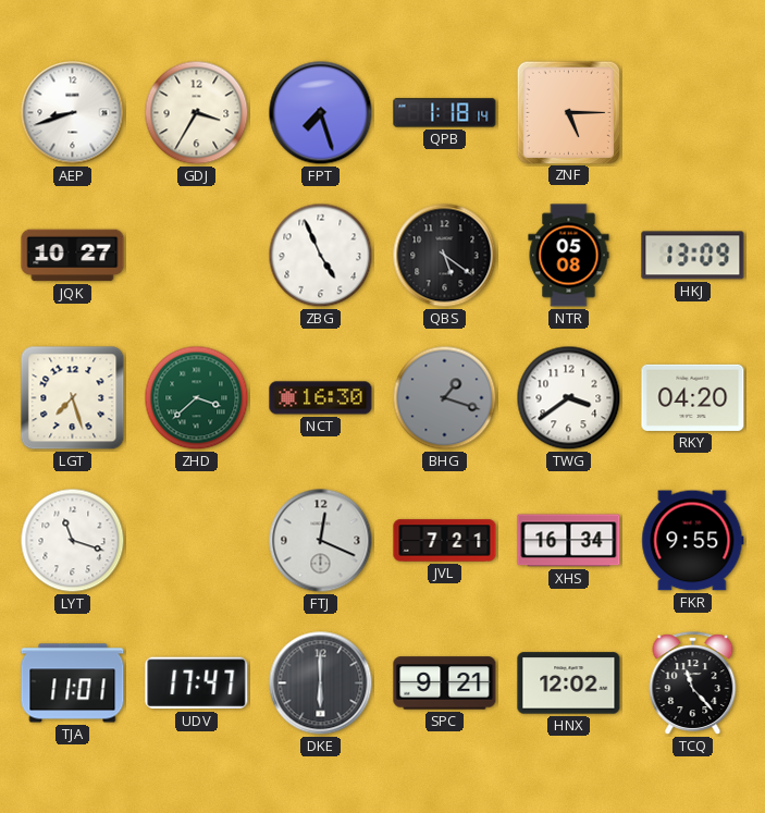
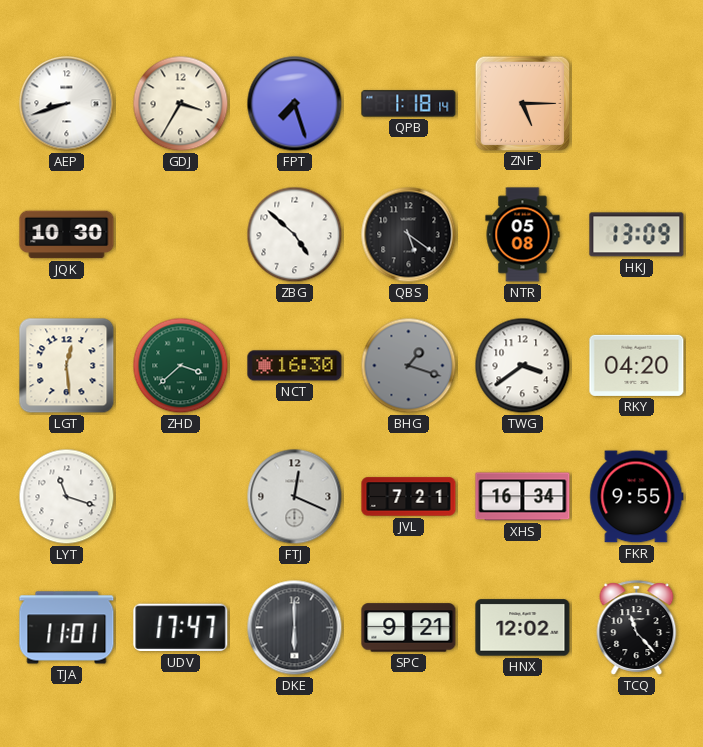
JQK: 10:27 -> 10:30
ZBG: 4:56 -> 4:52
LGT: 7:27 -> 12:29
